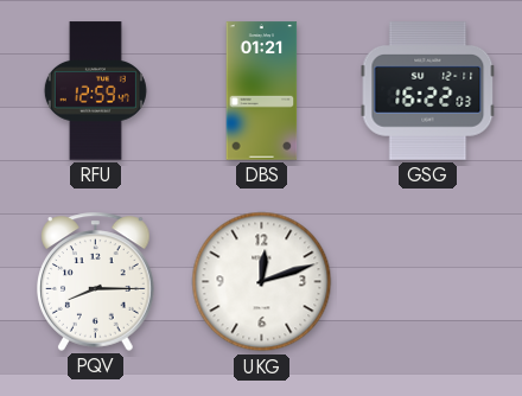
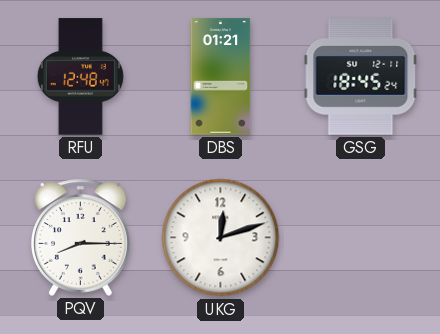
RFU: 12:59 -> 12:48
GSG: 16:22 -> 18:45
